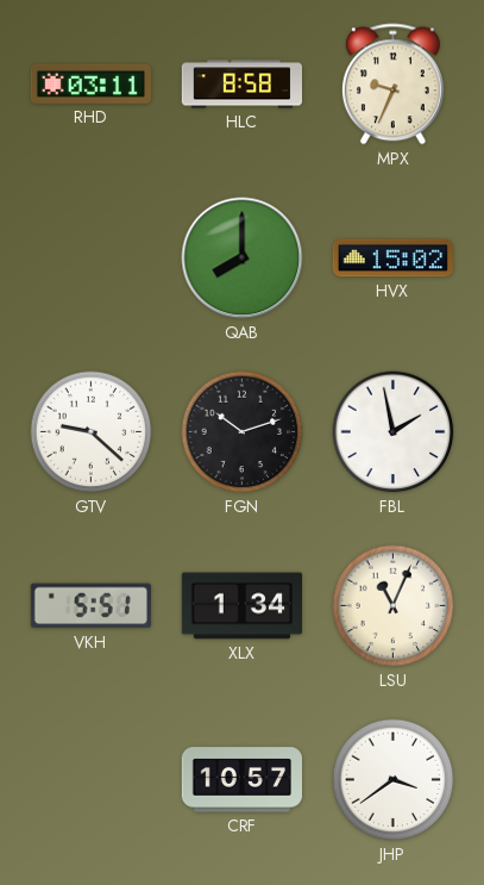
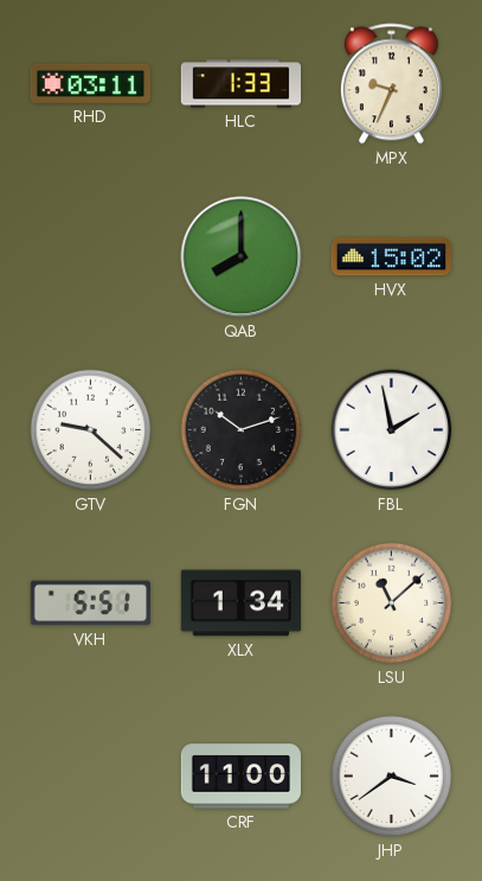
HLC: 8:58 -> 1:33
LSU: 11:04 -> 11:08
CRF: 10:57 -> 11:00
